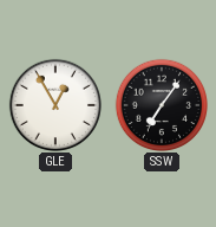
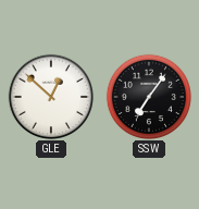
GLE: 12:55 -> 12:52
